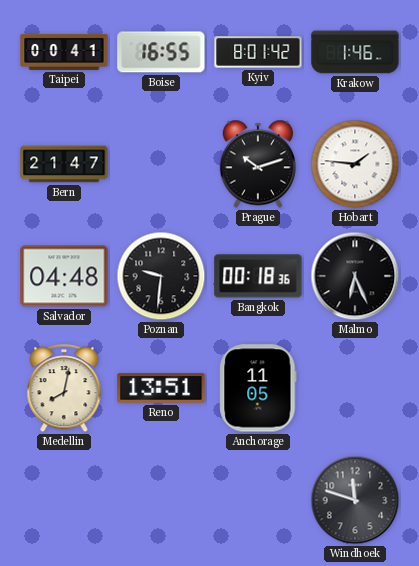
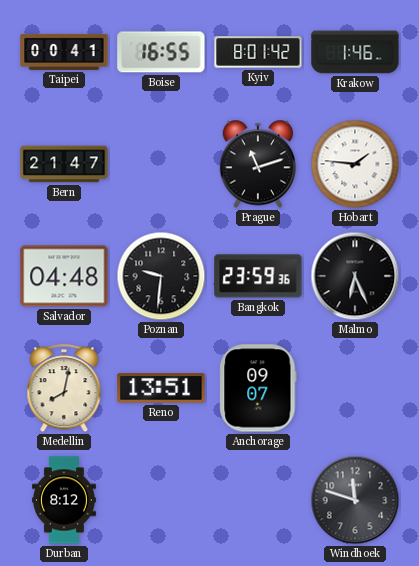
Prague: 10:12 -> 11:12
Bangkok: 00:18 -> 23:59
Anchorage: 11:05 -> 09:07
Durban: none -> 8:12
